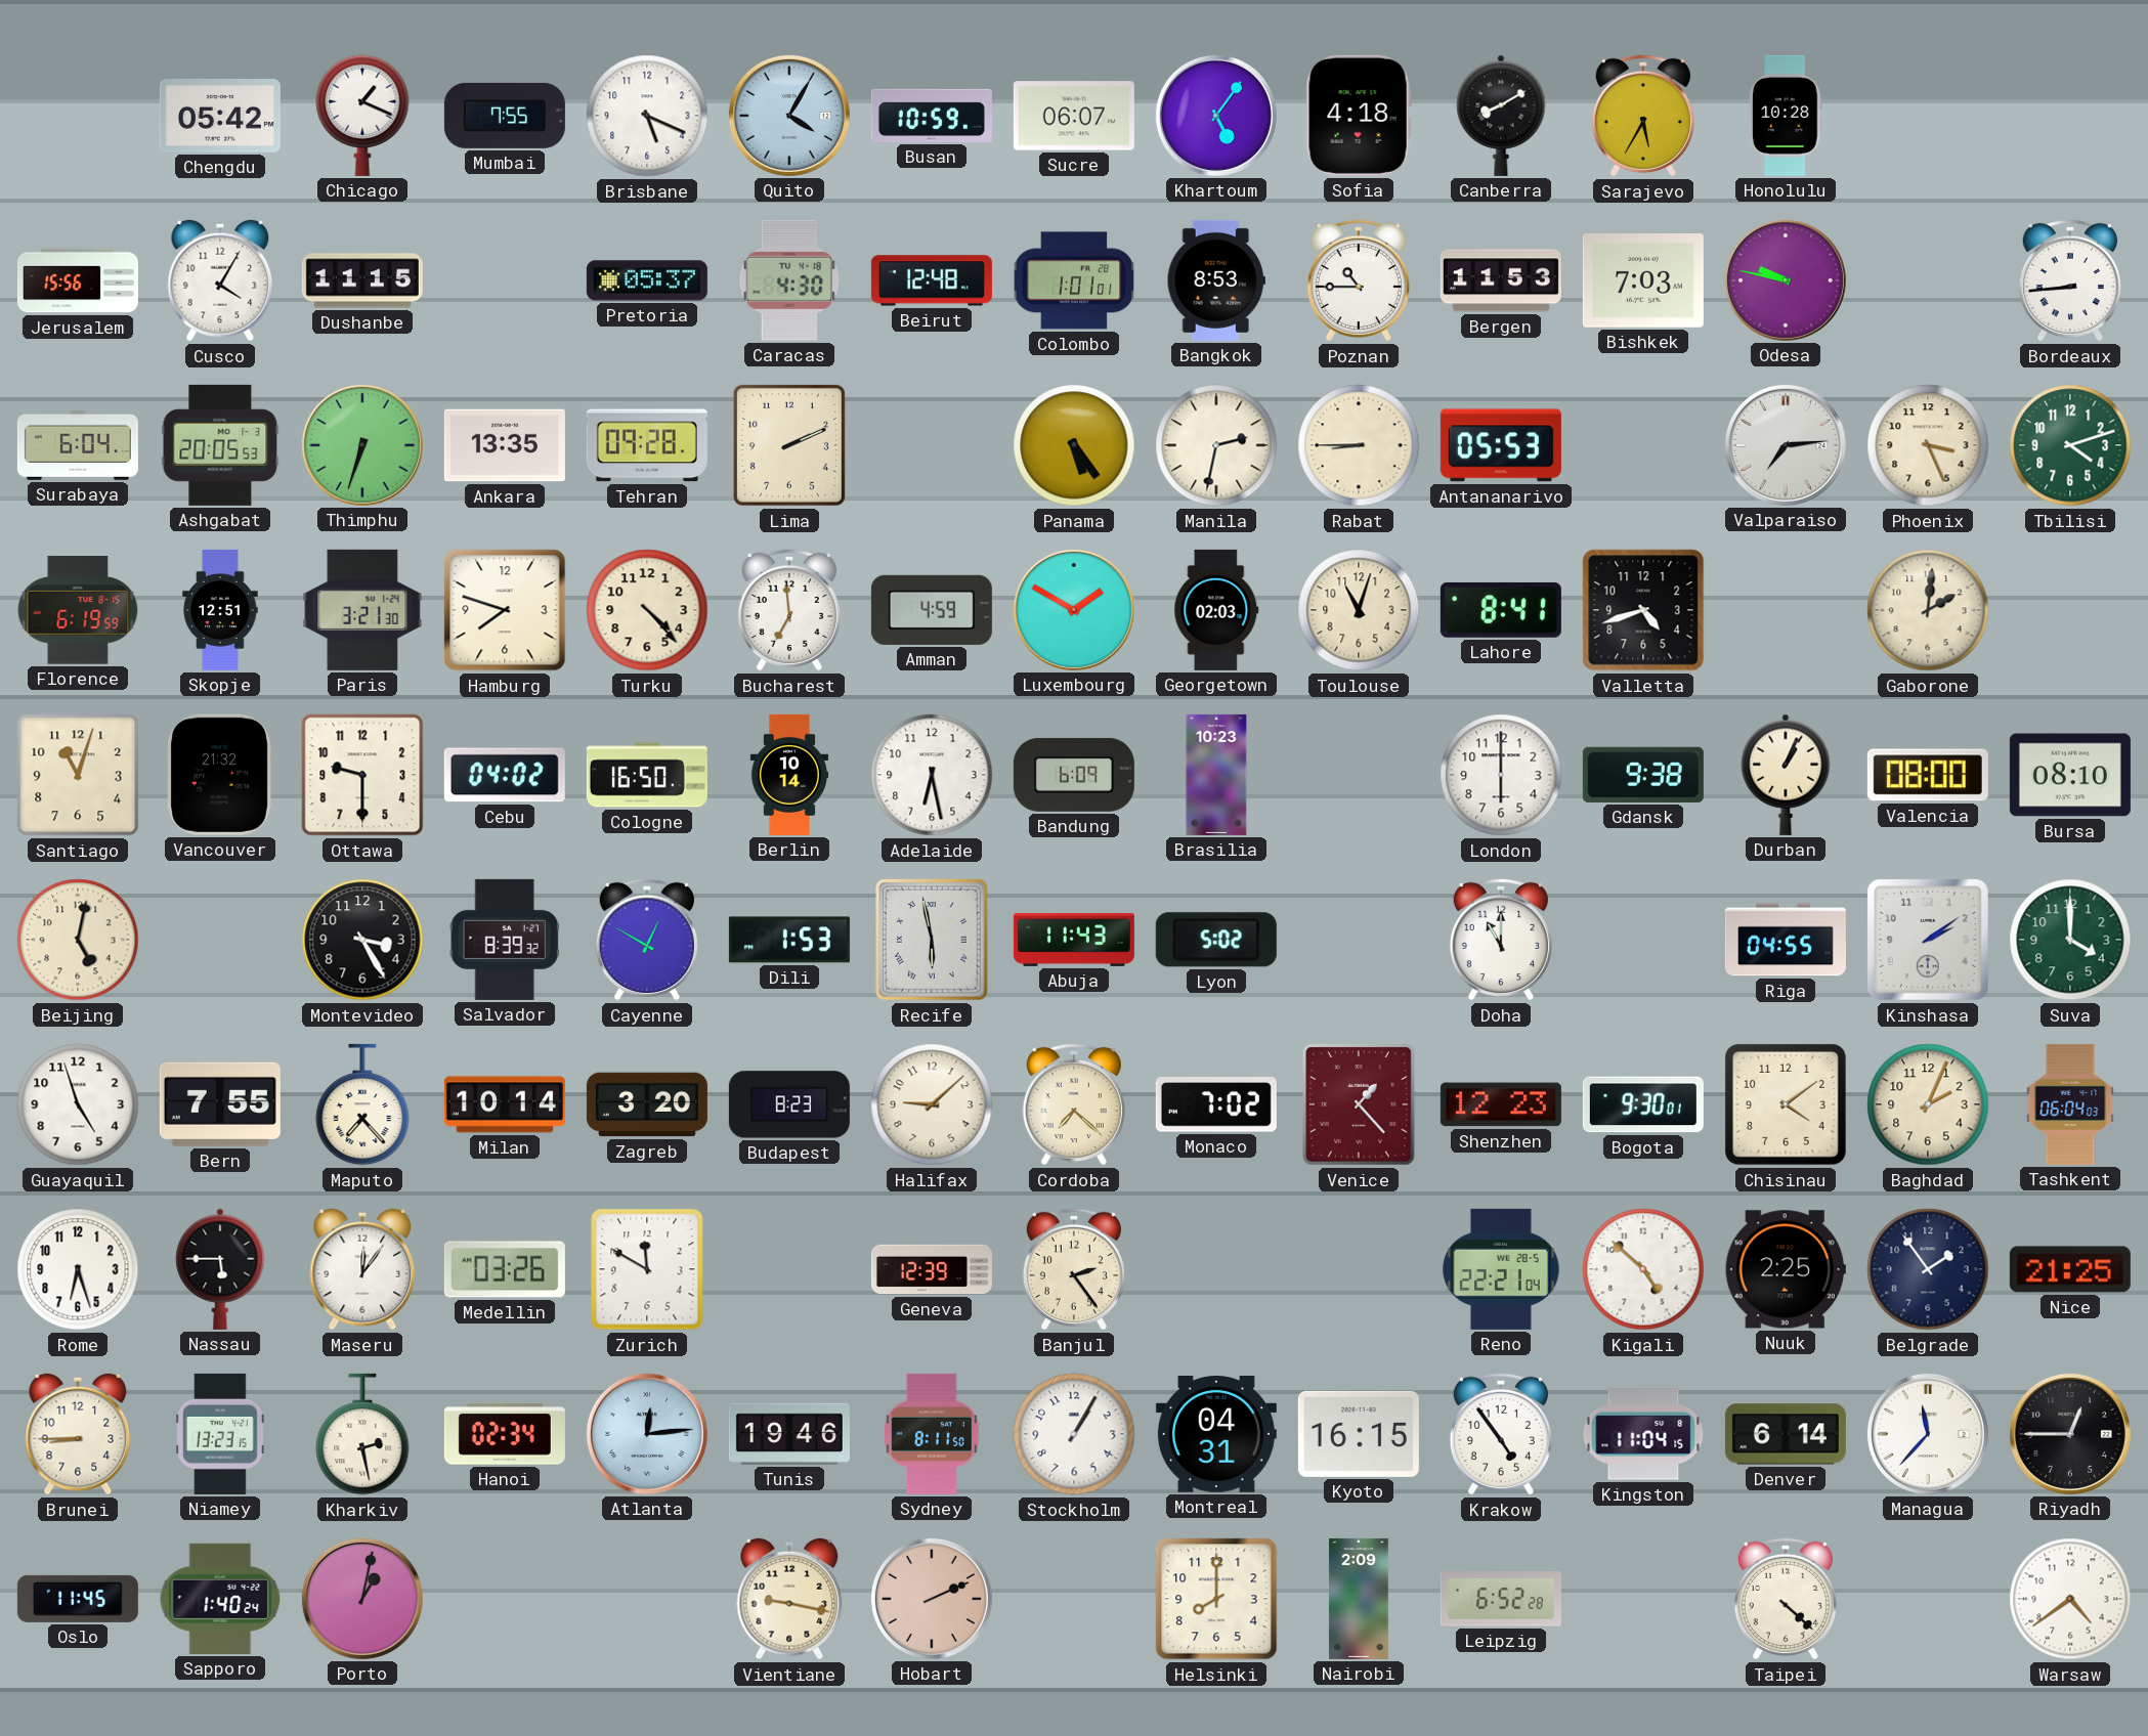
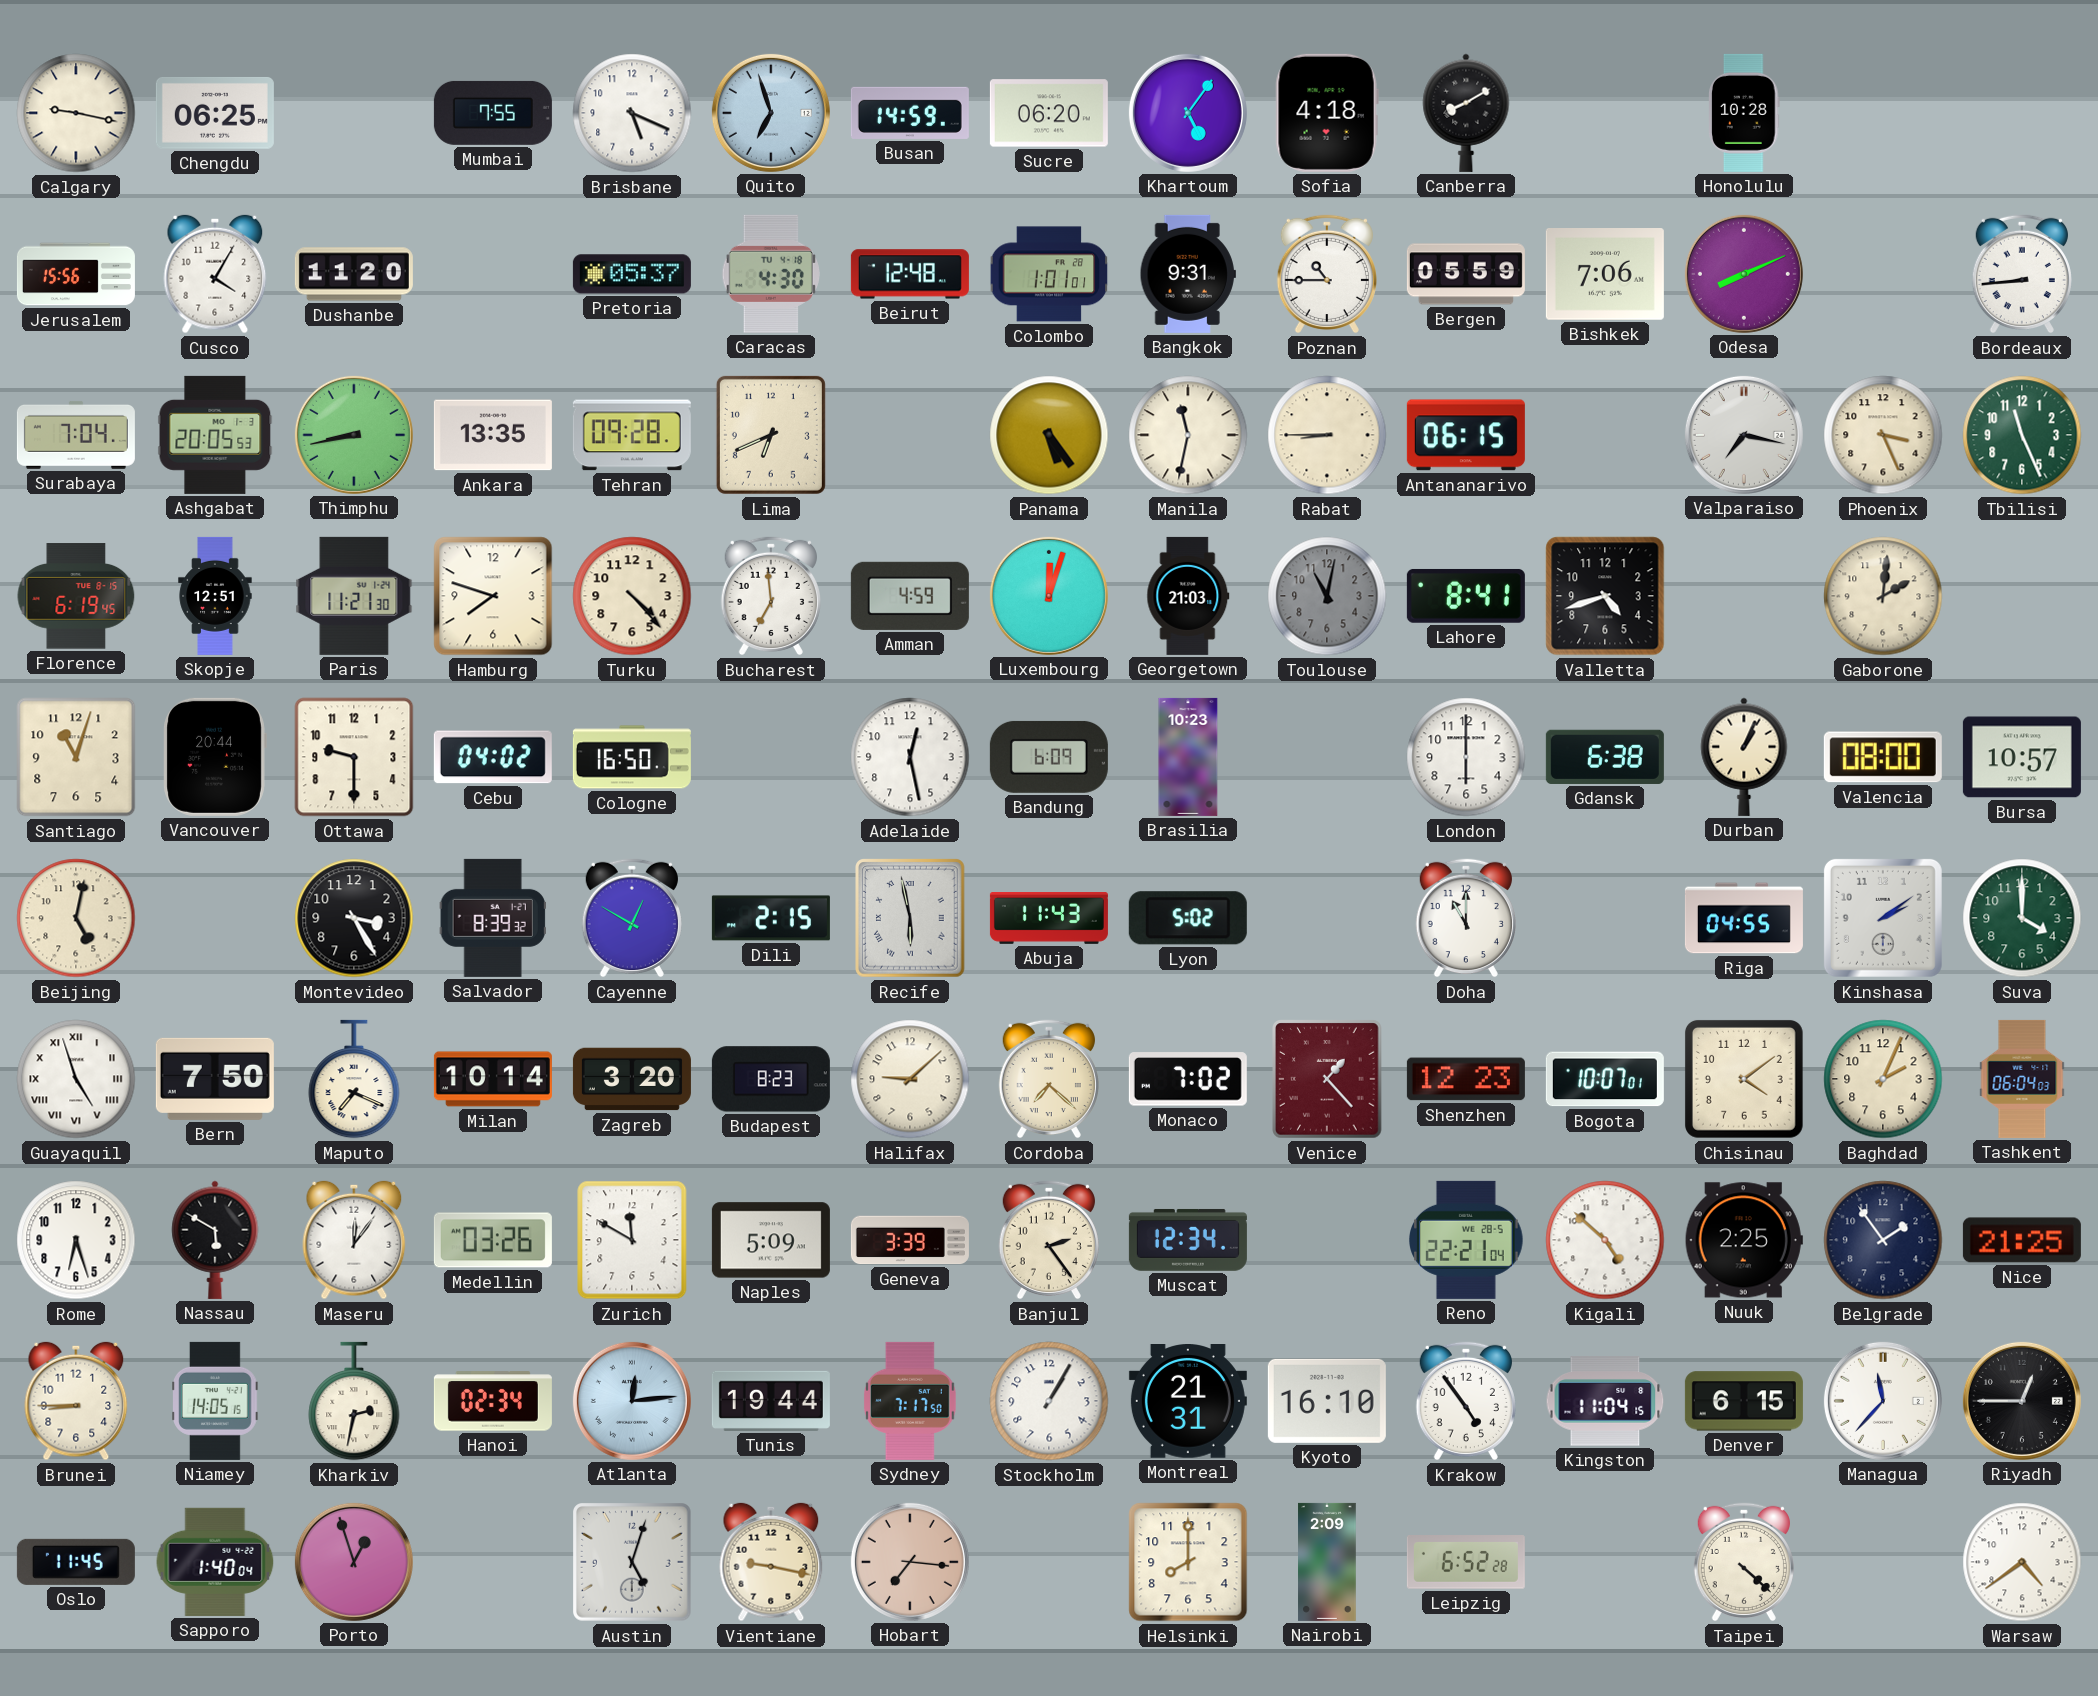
Calgary: none -> 9:17
Chengdu: 05:42 -> 06:25
Chicago: 1:19 -> none
Quito: 4:05 -> 6:57
Busan: 10:59 -> 14:59
Sucre: 06:07 -> 06:20
Sarajevo: 5:35 -> none
Dushanbe: 11:15 -> 11:20
Bangkok: 8:53 -> 9:31
Bergen: 11:53 -> 05:59
Bishkek: 7:03 -> 7:06
Odesa: 9:47 -> 8:11
Surabaya: 6:04 -> 7:04
Thimphu: 6:33 -> 8:43
Lima: 2:11 -> 6:41
Manila: 2:32 -> 11:32
Antananarivo: 05:53 -> 06:15
Valparaiso: 7:14 -> 7:17
Tbilisi: 4:12 -> 11:26
Florence: 6:19:59 -> 6:19:45
Paris: 3:21 -> 11:21
Luxembourg: 1:50 -> 12:03
Georgetown: 02:03 -> 21:03
Toulouse: 11:03 -> 11:02
Toulouse dial: cream -> grey
Vancouver: 21:32 -> 20:44
Berlin: 10:14 -> none
Adelaide: 6:28 -> 12:28
Gdansk: 9:38 -> 6:38
Bursa: 08:10 -> 10:57
Dili: 1:53 -> 2:15
Guayaquil numerals: Arabic -> Roman
Bern: 7:55 -> 7:50
Maputo: 7:23 -> 7:19
Bogota: 9:30 -> 10:07
Nassau: 5:45 -> 5:50
Naples: none -> 5:09
Geneva: 12:39 -> 3:39
Muscat: none -> 12:34
Niamey: 13:23 -> 14:05
Kharkiv: 2:28 -> 2:32
Tunis: 19:46 -> 19:44
Sydney: 8:11 -> 7:17
Montreal: 04:31 -> 21:31
Kyoto: 16:15 -> 16:10
Denver: 6:14 -> 6:15
Sapporo: 1:40:24 -> 1:40:04
Porto: 1:02 -> 12:57
Austin: none -> 5:03
Hobart: 2:11 -> 7:16
